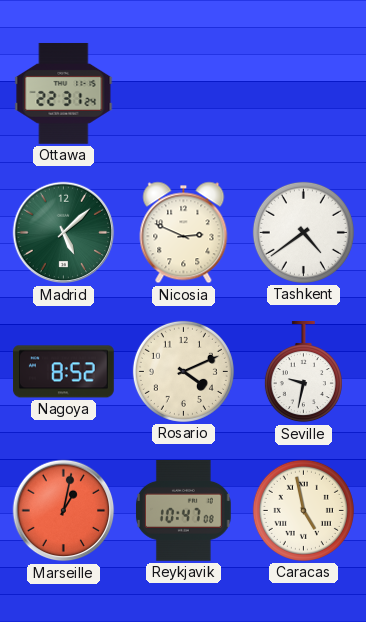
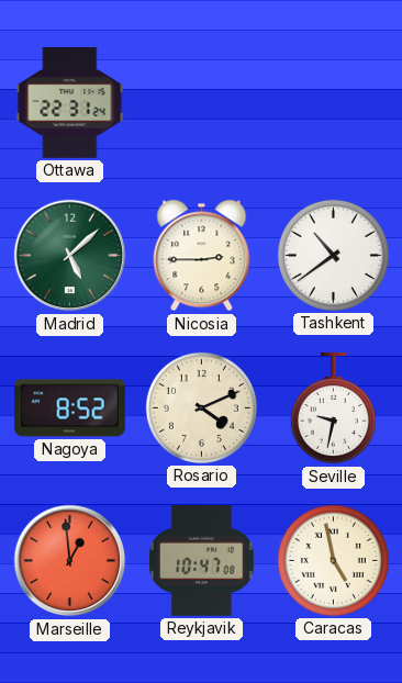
Nicosia: 2:49 -> 2:45
Tashkent: 4:39 -> 10:39
Marseille: 1:02 -> 12:59
